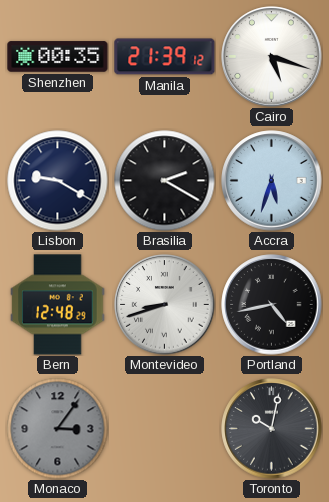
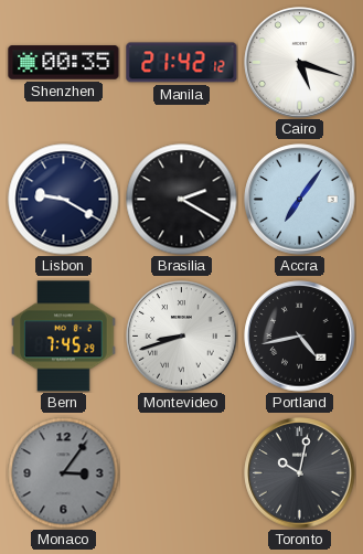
Manila: 21:39 -> 21:42
Accra: 5:33 -> 7:06
Bern: 12:48 -> 7:45
